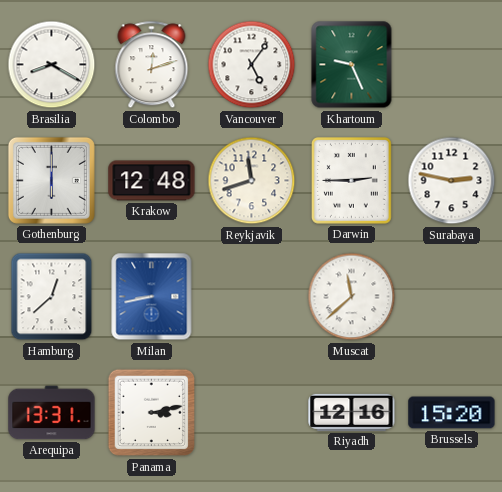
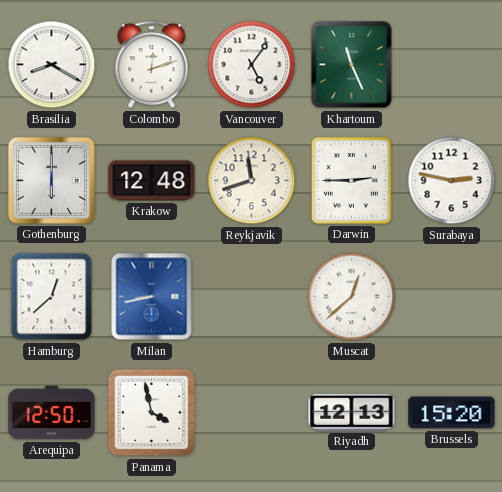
Khartoum: 9:26 -> 11:26
Muscat: 11:38 -> 12:38
Arequipa: 13:31 -> 12:50
Panama: 3:13 -> 3:58
Riyadh: 12:16 -> 12:13
